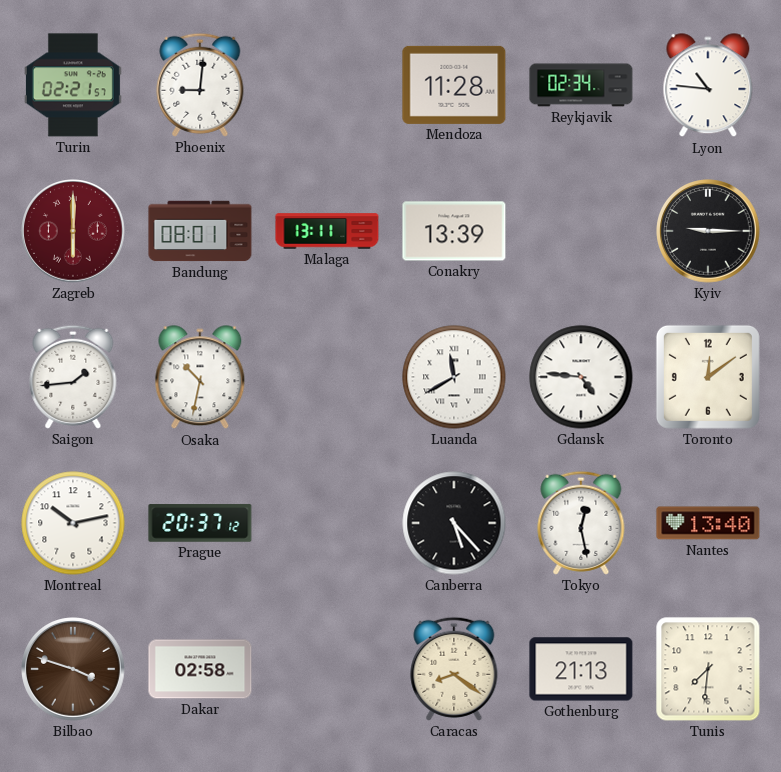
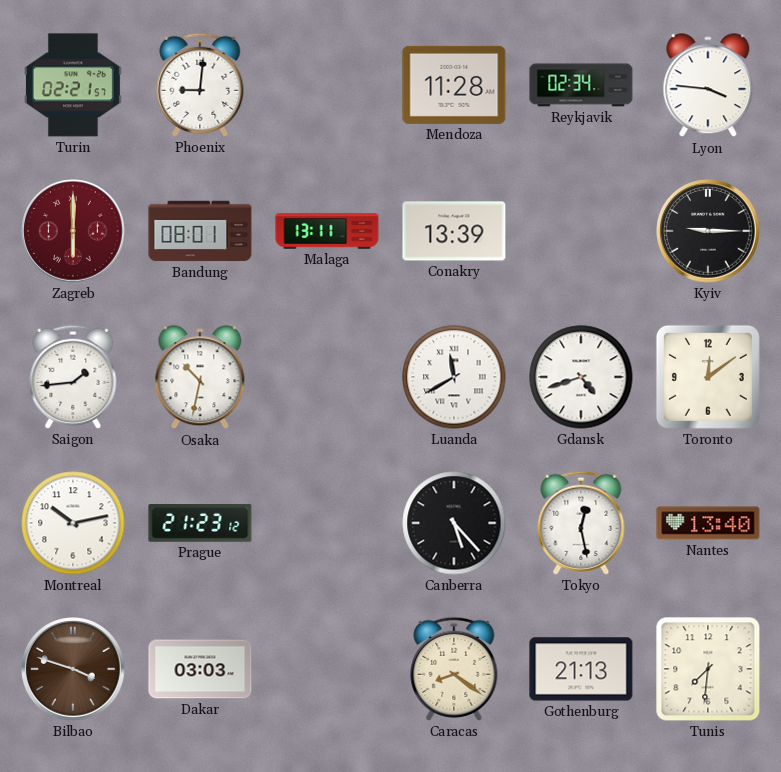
Lyon: 10:46 -> 3:46
Gdansk: 4:46 -> 4:42
Prague: 20:37 -> 21:23
Dakar: 02:58 -> 03:03
